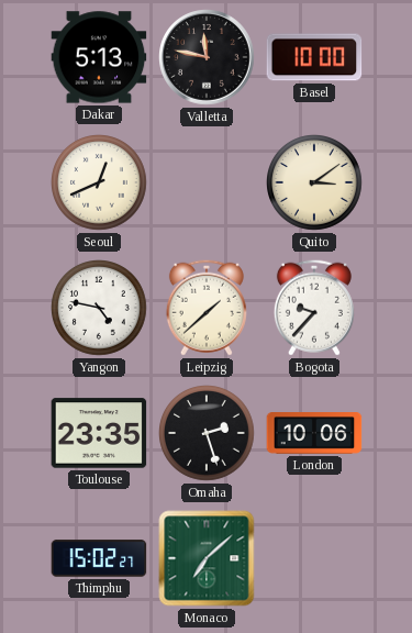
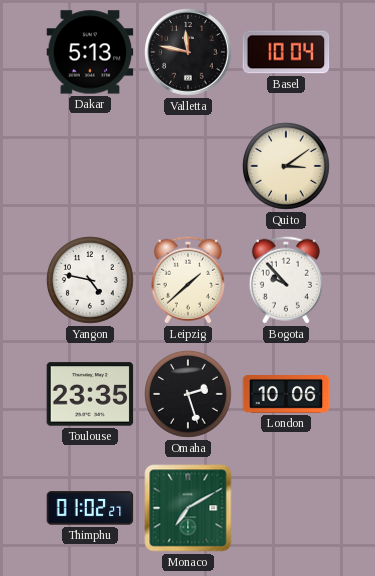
Basel: 10:00 -> 10:04
Seoul: 12:41 -> none
Bogota: 9:37 -> 9:53
Thimphu: 15:02 -> 01:02
Monaco: 7:08 -> 7:10
